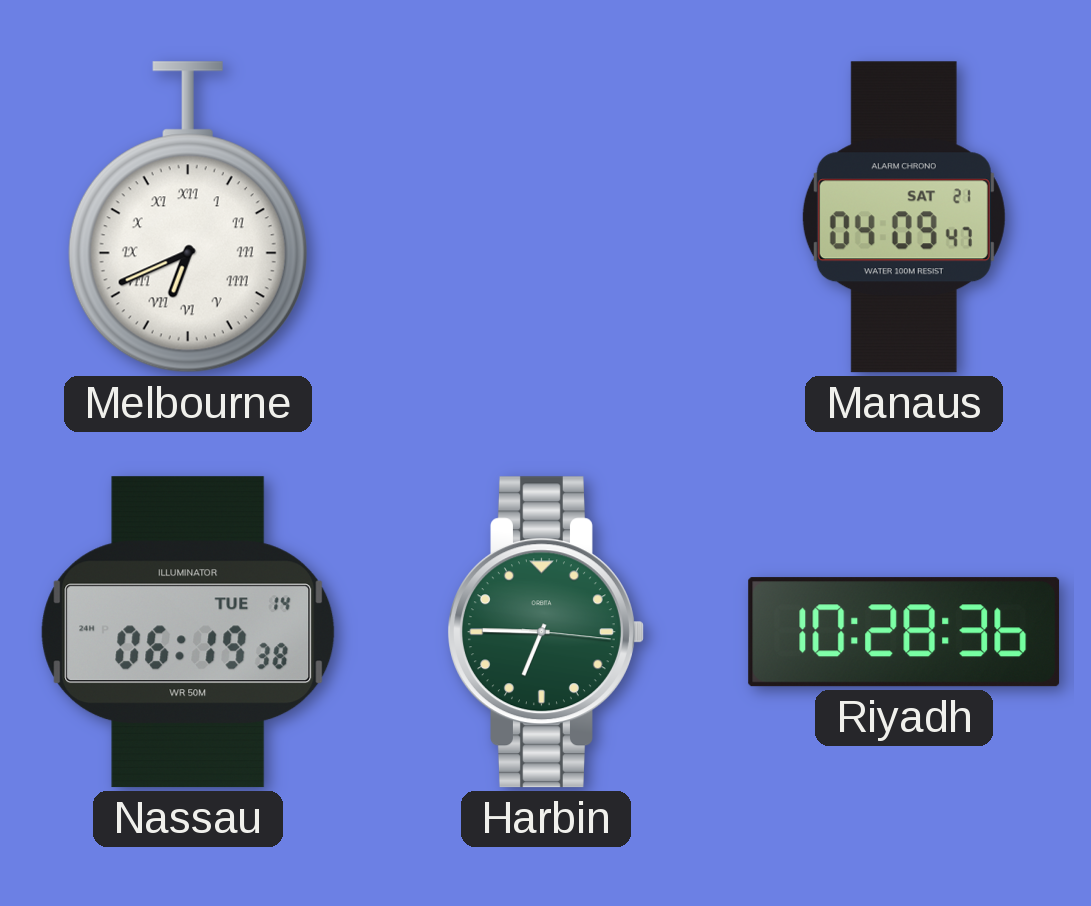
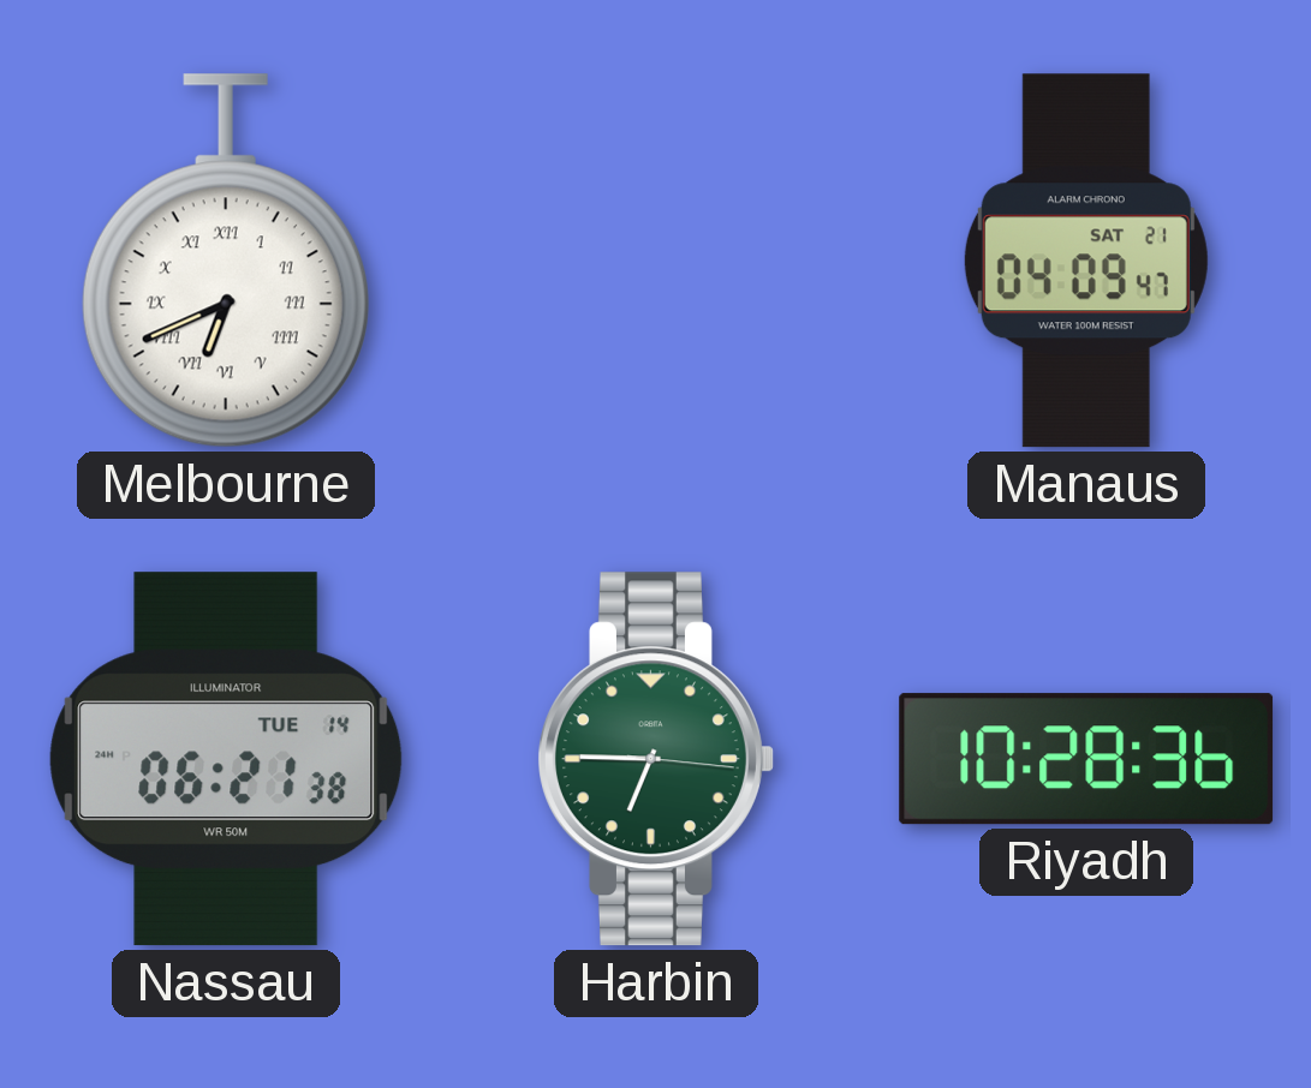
Nassau: 06:19 -> 06:21
